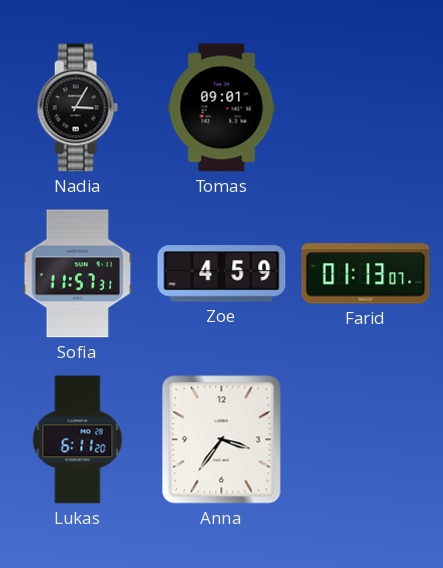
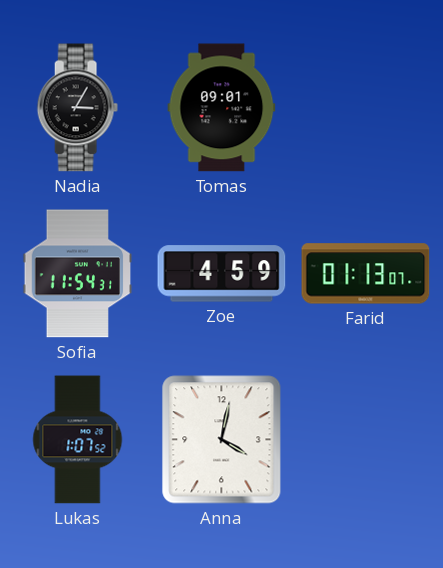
Sofia: 11:57 -> 11:54
Lukas: 6:11 -> 1:07
Anna: 3:36 -> 4:02
